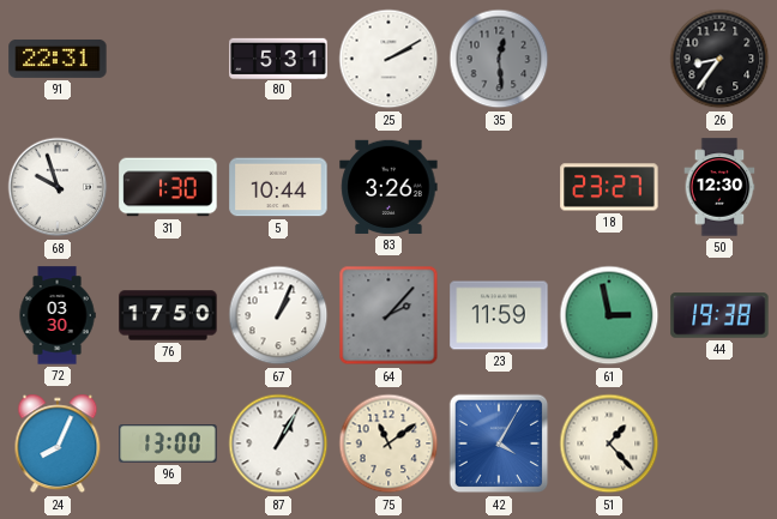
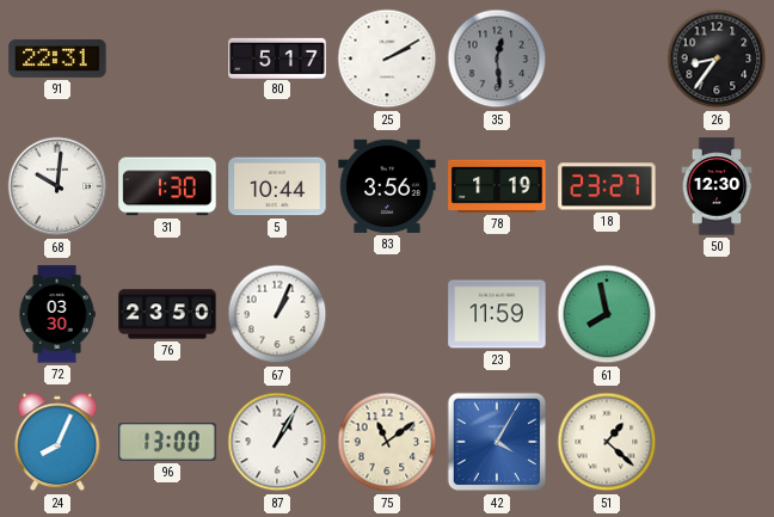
80: 5:31 -> 5:17
68: 9:57 -> 10:01
83: 3:26 -> 3:56
78: none -> 1:19
76: 17:50 -> 23:50
64: 2:07 -> none
61: 2:58 -> 7:58
44: 19:38 -> none
51: 1:23 -> 1:22
